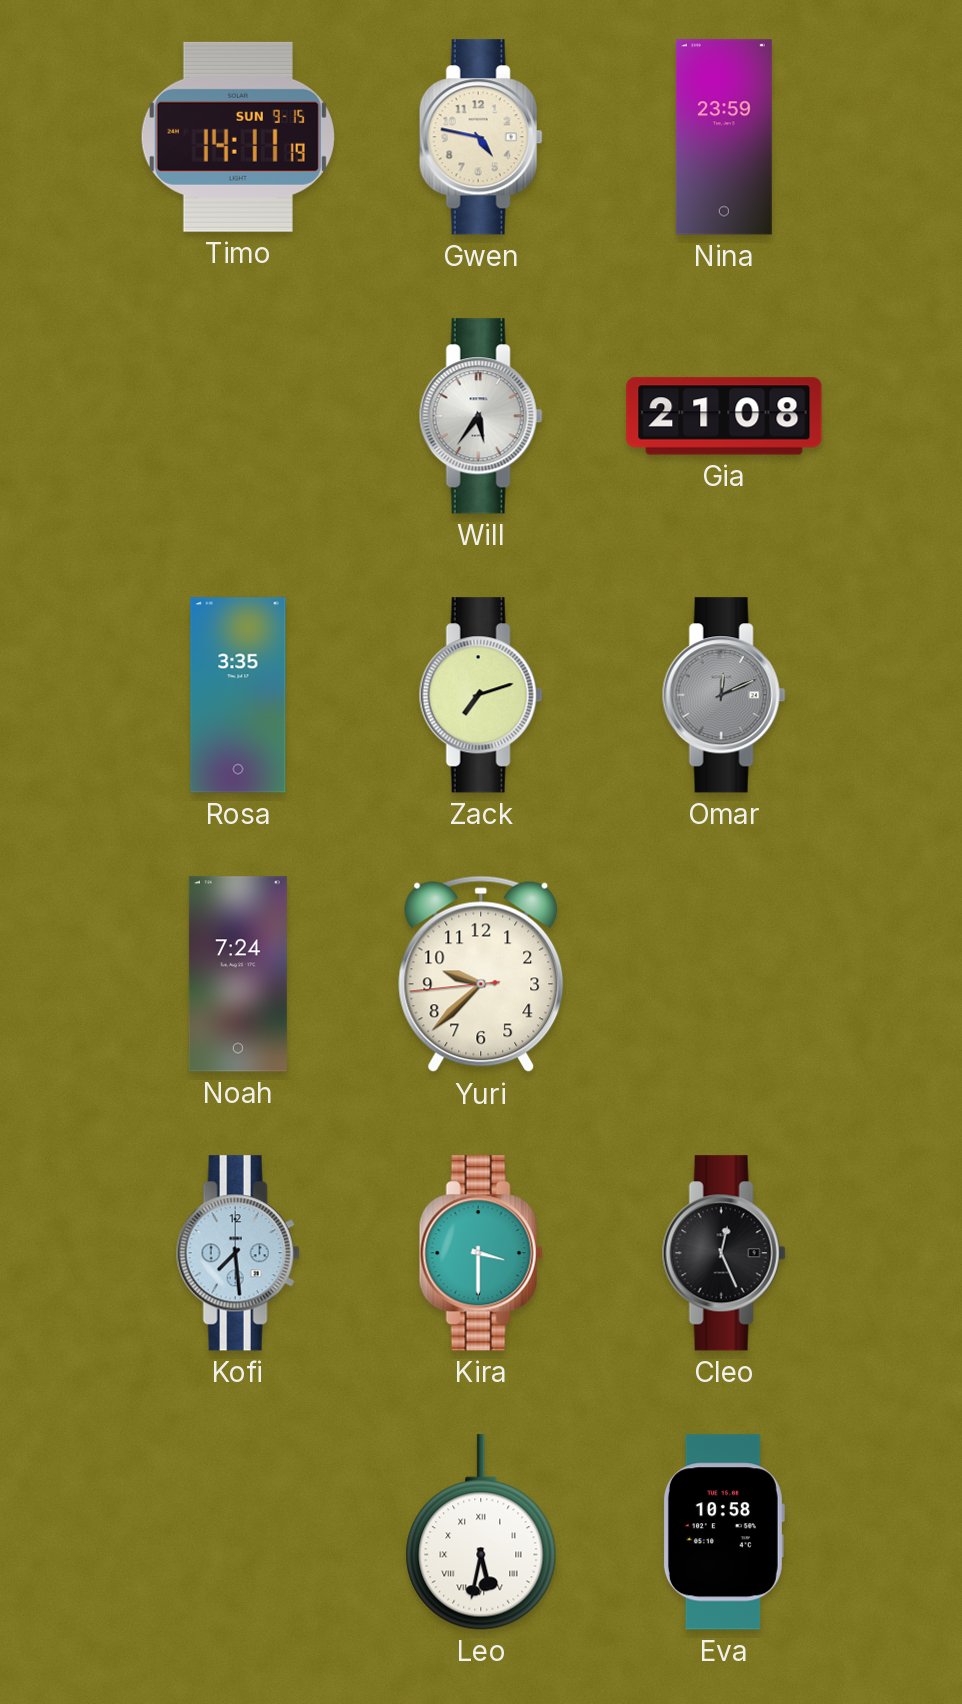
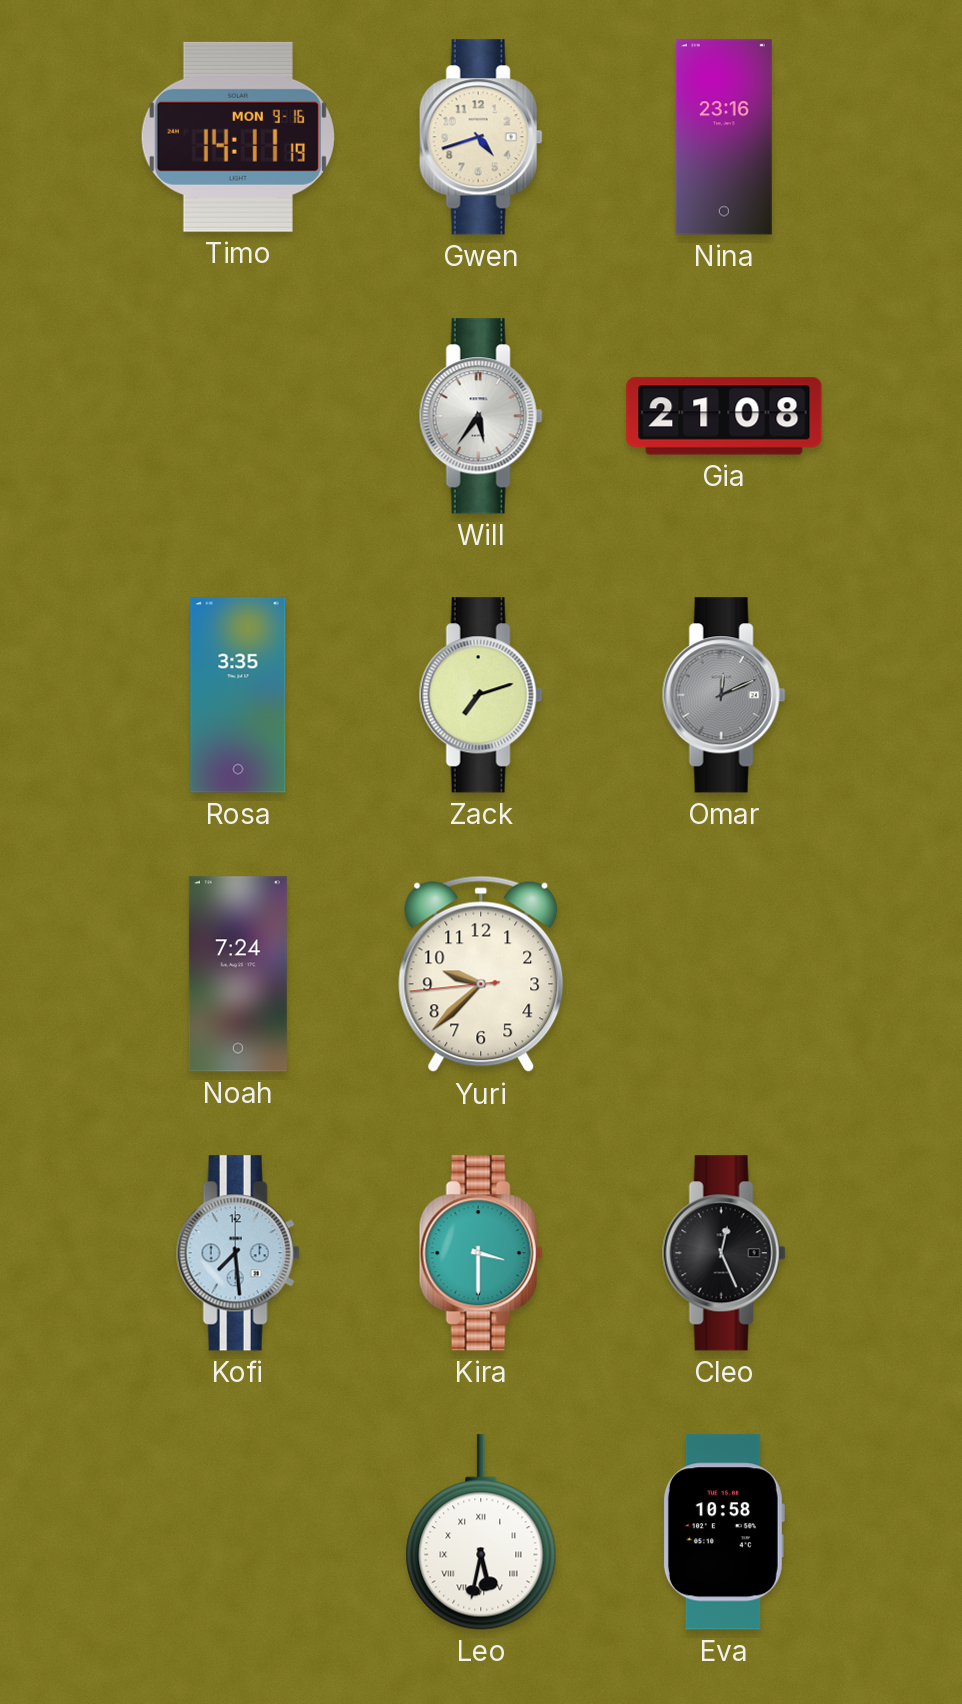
Timo date: SUN 9-15 -> MON 9-16
Gwen: 4:47 -> 4:42
Nina: 23:59 -> 23:16
